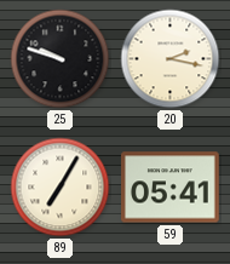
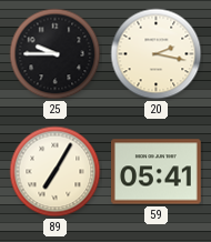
25: 9:48 -> 9:45
